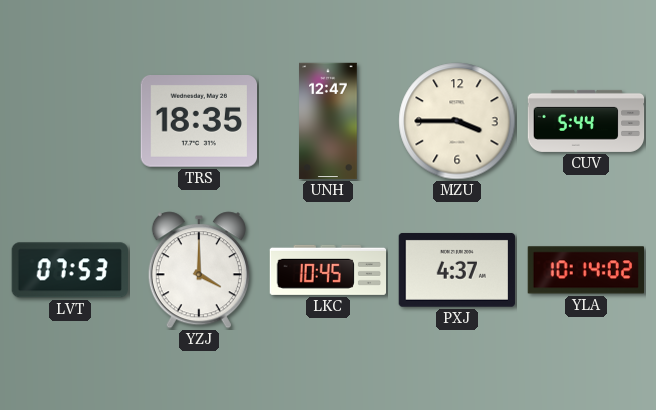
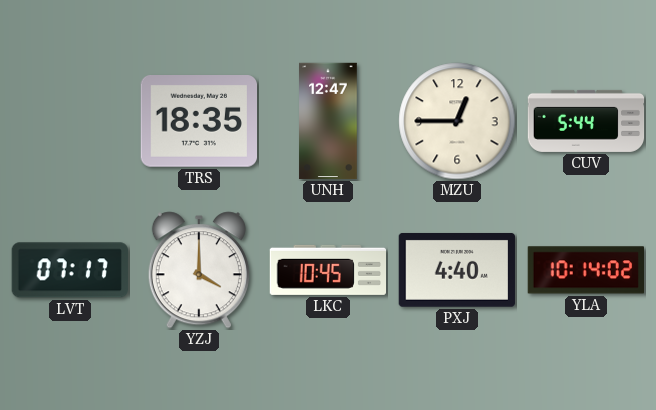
MZU: 3:45 -> 12:45
LVT: 07:53 -> 07:17
PXJ: 4:37 -> 4:40
